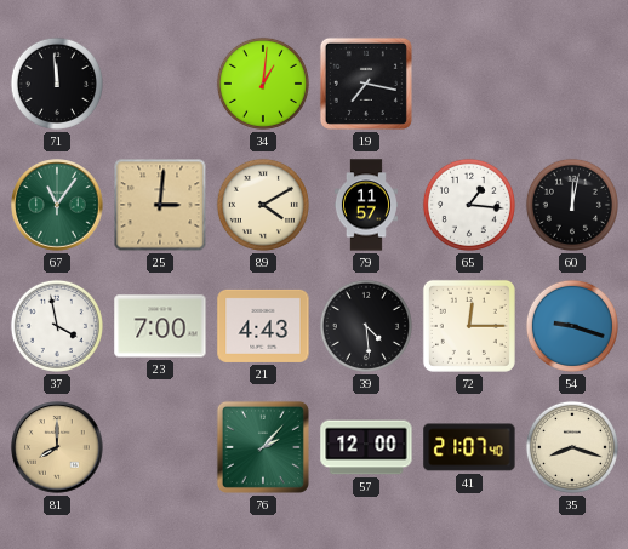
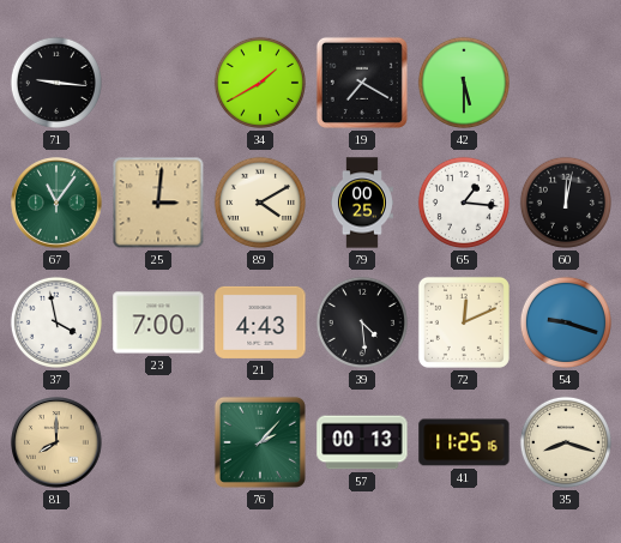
71: 11:59 -> 9:16
34: 1:01 -> 1:40
19: 7:17 -> 7:20
42: none -> 5:30
79: 11:57 -> 00:25
72: 12:15 -> 12:11
57: 12:00 -> 00:13
41: 21:07 -> 11:25
